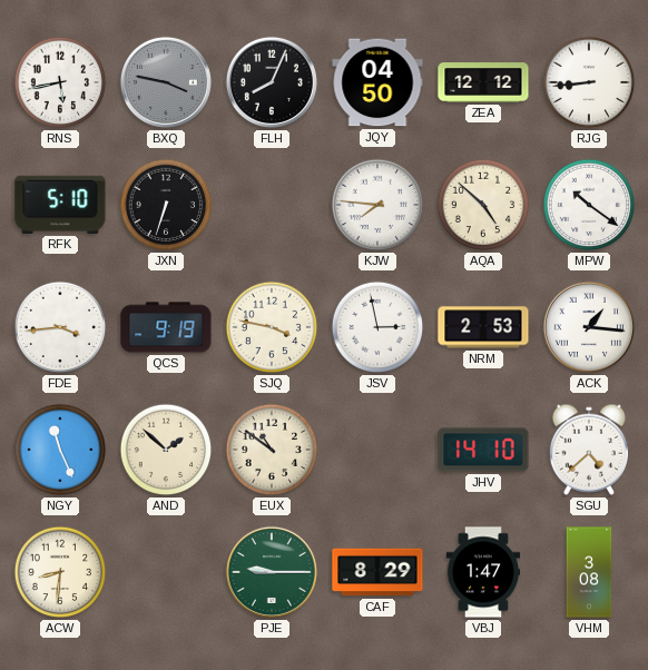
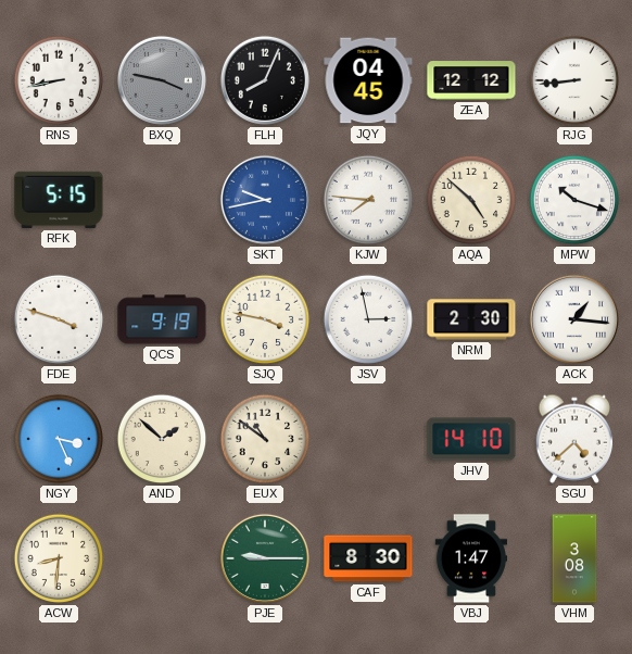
RNS: 5:43 -> 8:43
JQY: 04:50 -> 04:45
RFK: 5:10 -> 5:15
JXN: 6:33 -> none
SKT: none -> 9:43
MPW: 10:21 -> 10:18
FDE: 3:44 -> 3:48
NRM: 2:53 -> 2:30
NGY: 11:26 -> 3:26
CAF: 8:29 -> 8:30
